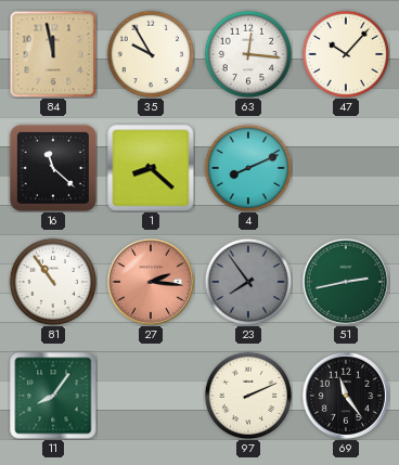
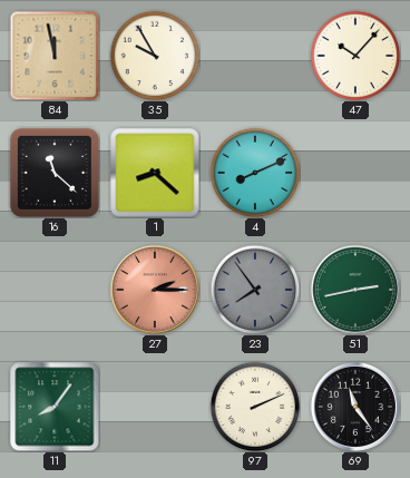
63: 12:16 -> none
81: 10:54 -> none
27: 2:16 -> 2:15
